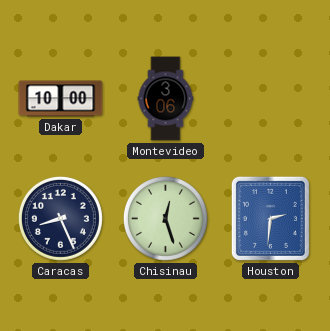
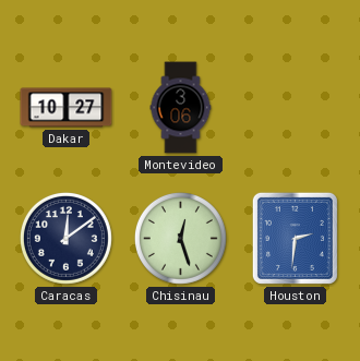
Dakar: 10:00 -> 10:27
Caracas: 8:26 -> 12:09
